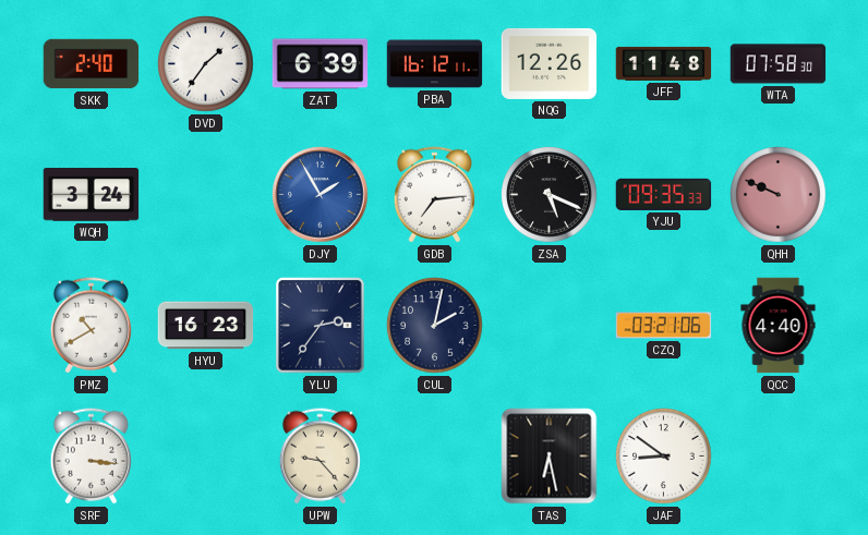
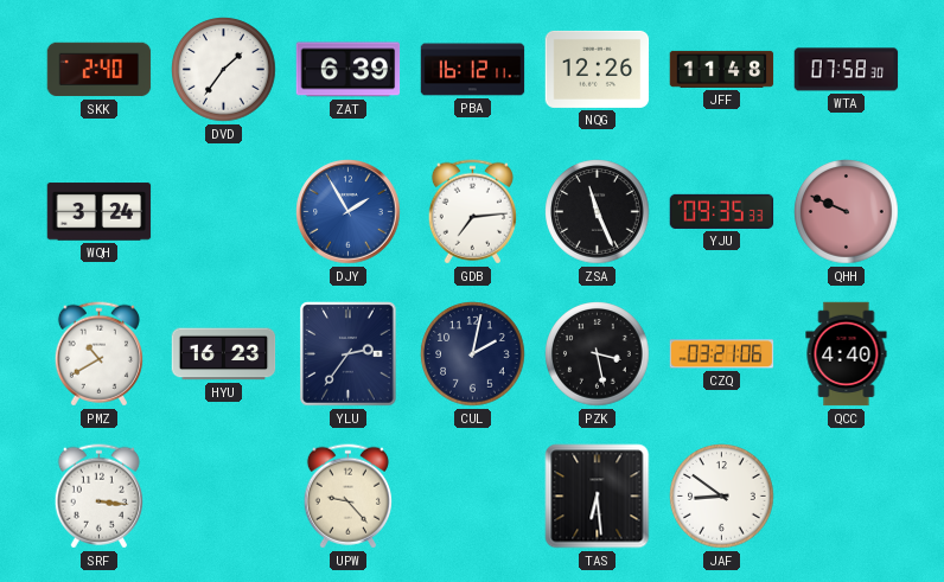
ZSA: 5:19 -> 11:26
PZK: none -> 3:28
TAS: 6:28 -> 6:29
